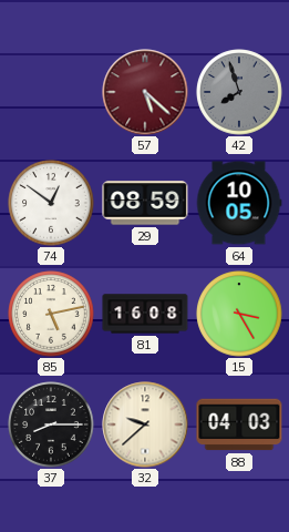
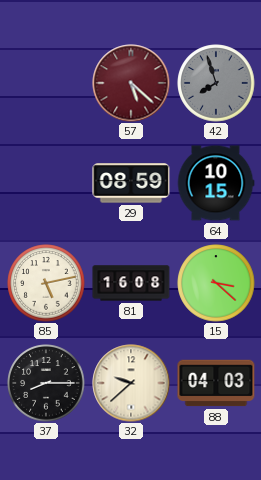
74: 12:51 -> none
64: 10:05 -> 10:15
15: 3:25 -> 3:22
